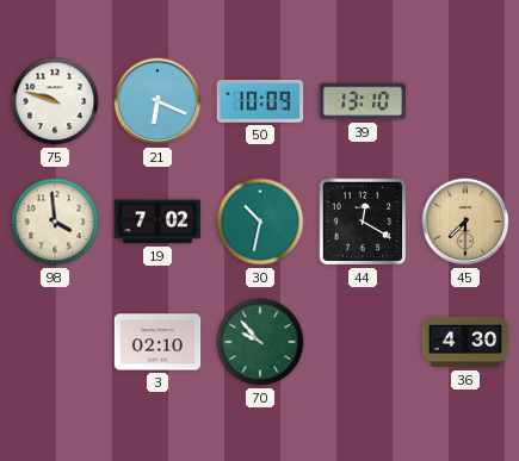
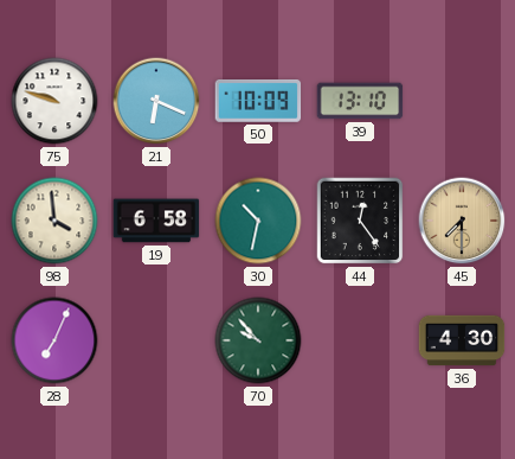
19: 7:02 -> 6:58
44: 12:20 -> 12:24
28: none -> 7:04
3: 02:10 -> none
